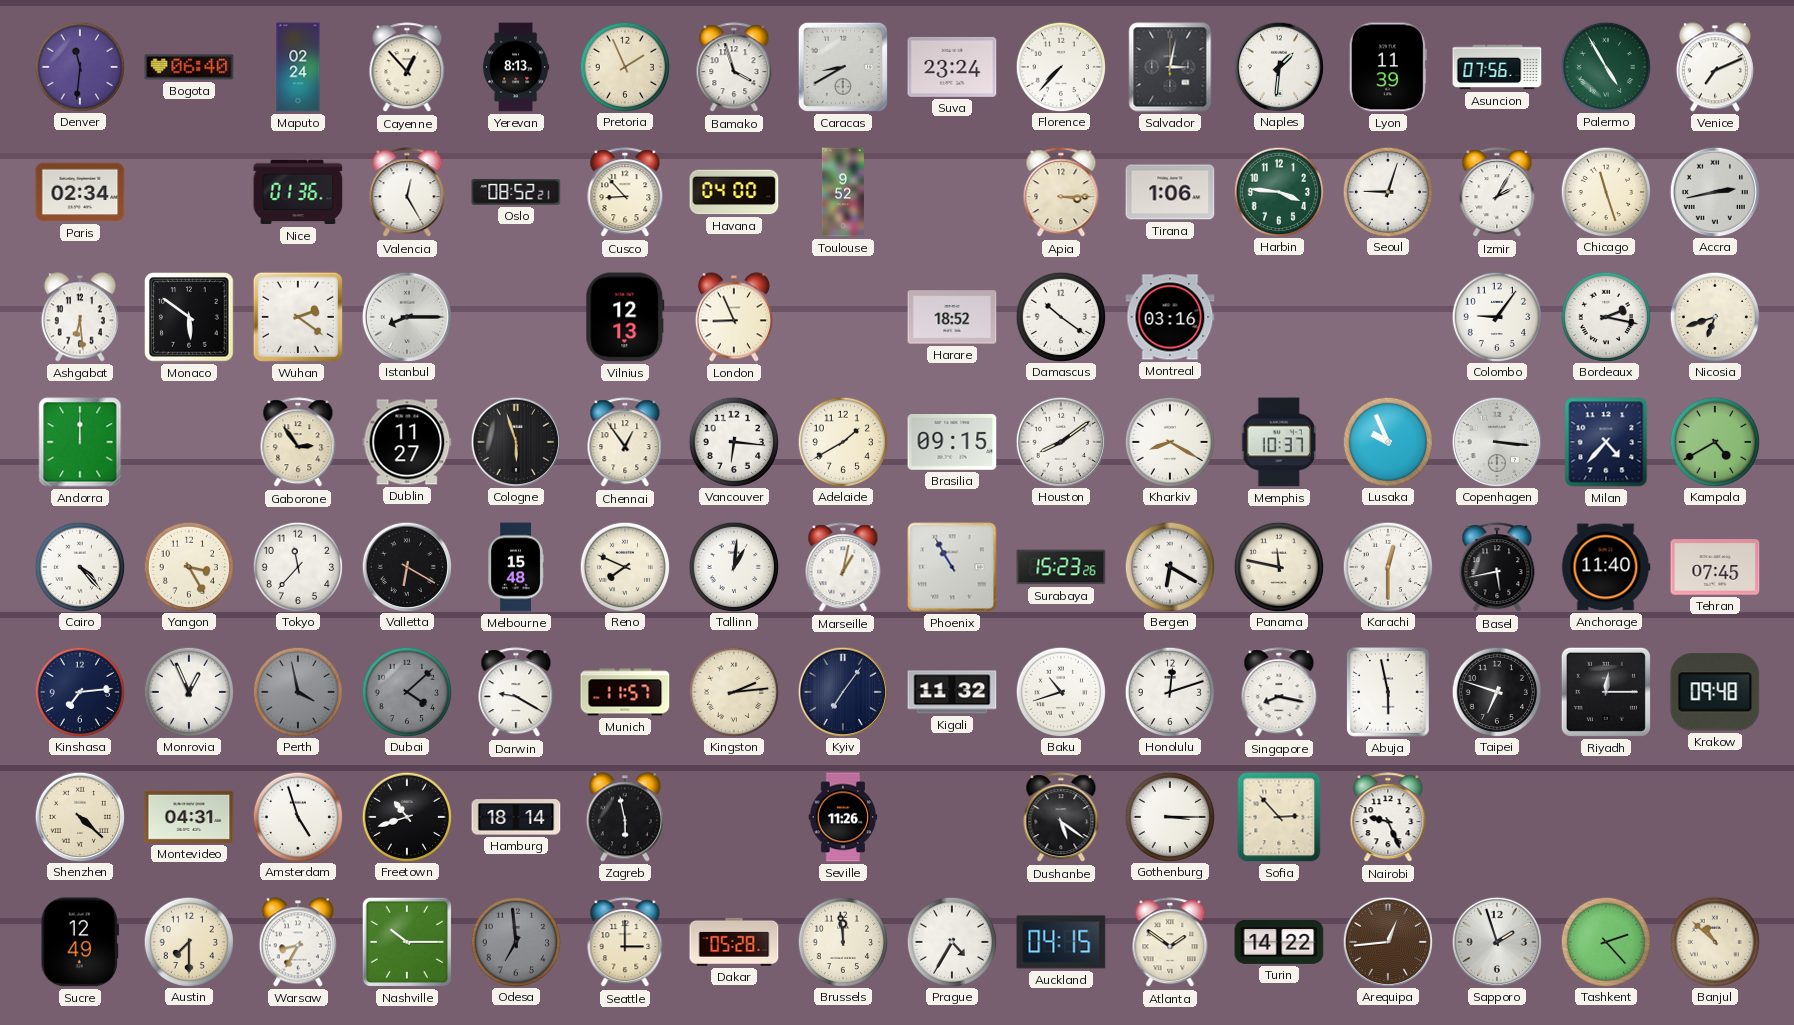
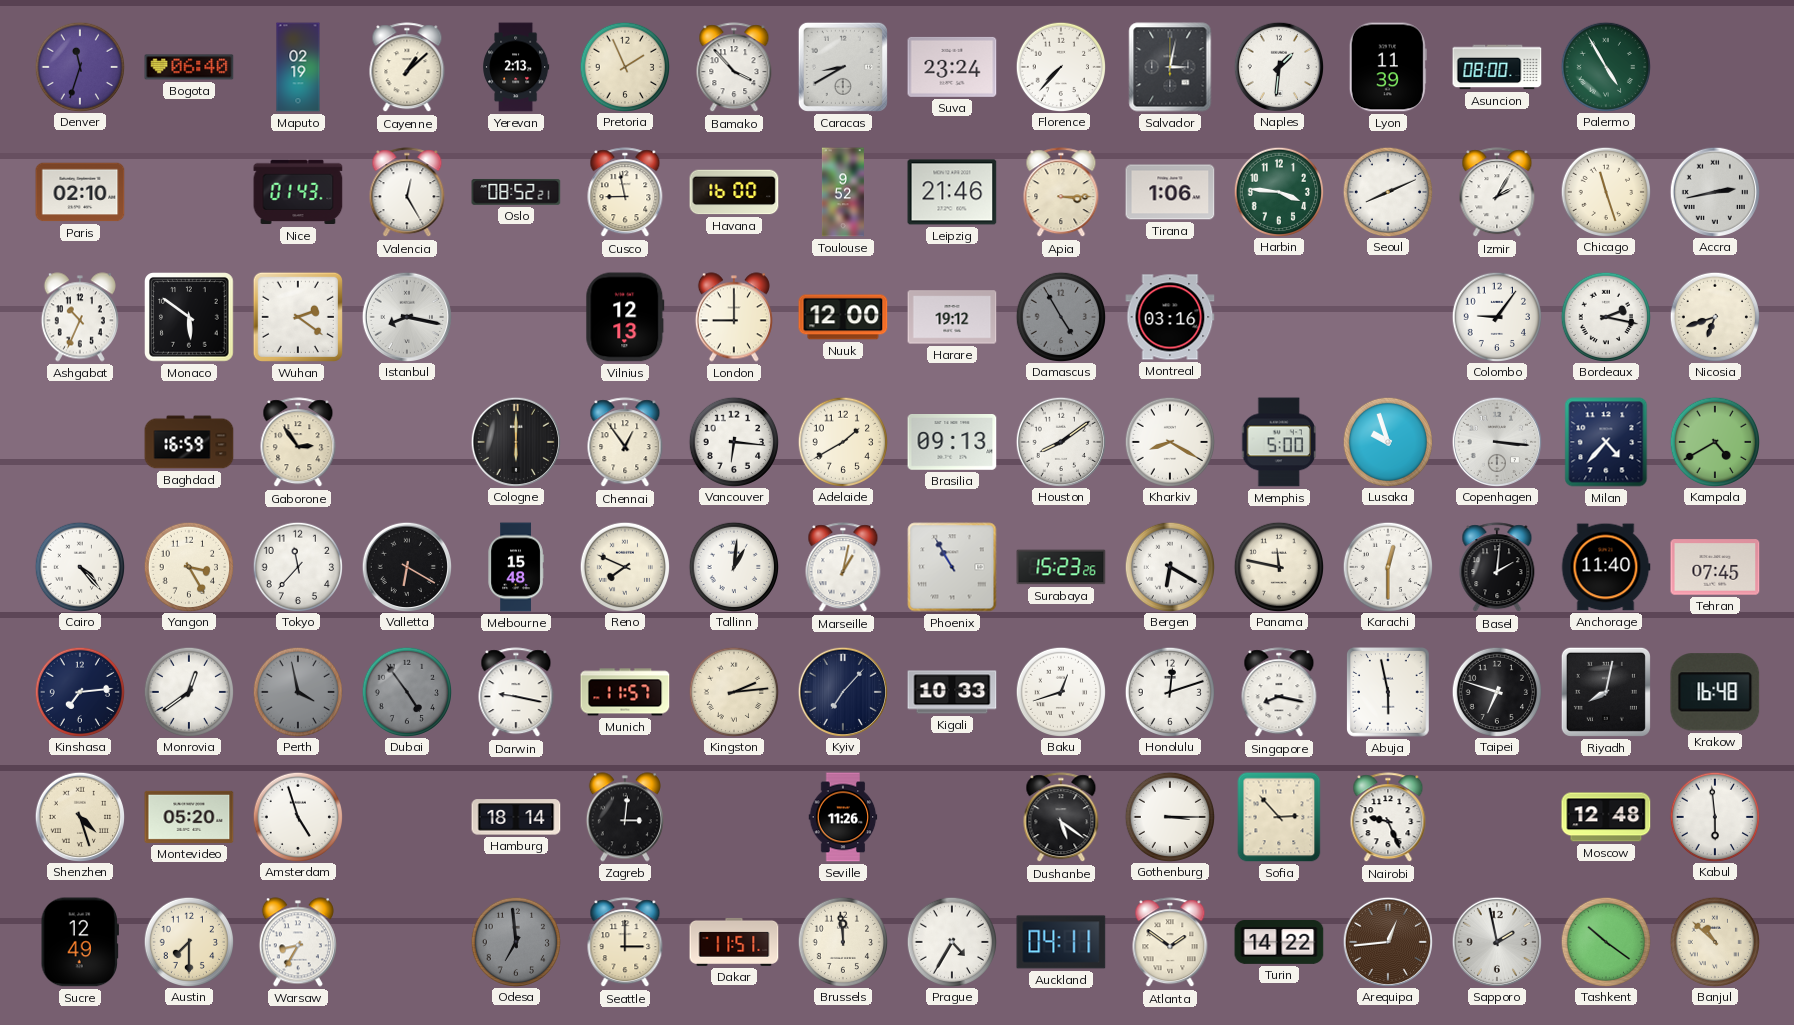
Denver: 11:31 -> 11:33
Maputo: 02:24 -> 02:19
Cayenne: 12:53 -> 1:08
Yerevan: 8:13 -> 2:13
Bamako: 3:57 -> 3:53
Asuncion: 07:56 -> 08:00
Venice: 7:11 -> none
Paris: 02:34 -> 02:10
Nice: 01:36 -> 01:43
Cusco: 8:53 -> 8:58
Havana: 04:00 -> 16:00
Leipzig: none -> 21:46
Seoul: 9:03 -> 8:11
Ashgabat: 6:29 -> 10:34
Istanbul: 8:15 -> 8:17
London: 8:56 -> 9:00
Nuuk: none -> 12:00
Harare: 18:52 -> 19:12
Damascus: 10:21 -> 4:55
Damascus dial: white -> grey
Andorra: 12:00 -> none
Baghdad: none -> 16:59
Dublin: 11:27 -> none
Cologne: 5:57 -> 6:00
Brasilia: 09:15 -> 09:13
Memphis: 10:37 -> 5:00
Lusaka: 9:56 -> 9:57
Basel: 5:43 -> 2:01
Monrovia: 12:56 -> 12:39
Dubai: 4:08 -> 4:54
Darwin: 9:20 -> 9:17
Kyiv: 7:06 -> 7:07
Kigali: 11:32 -> 10:33
Baku: 10:42 -> 12:42
Riyadh: 12:15 -> 8:02
Krakow: 09:48 -> 16:48
Shenzhen: 4:22 -> 4:27
Montevideo: 04:31 -> 05:20
Freetown: 10:42 -> none
Zagreb: 5:58 -> 3:01
Moscow: none -> 12:48
Kabul: none -> 5:59
Nashville: 10:15 -> none
Dakar: 05:28 -> 11:51
Auckland: 04:15 -> 04:11
Sapporo: 1:57 -> 1:58
Tashkent: 2:23 -> 10:21
